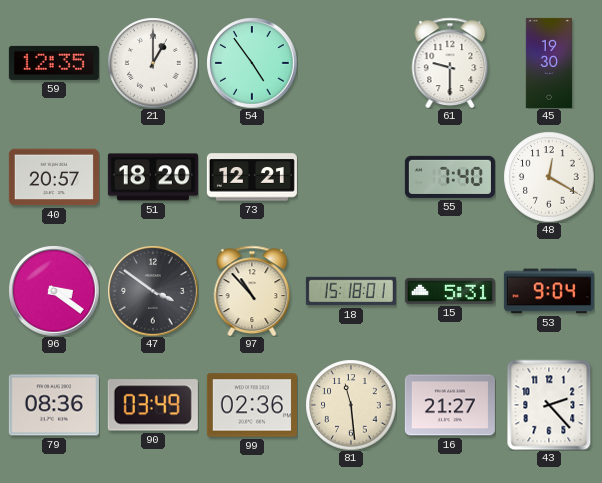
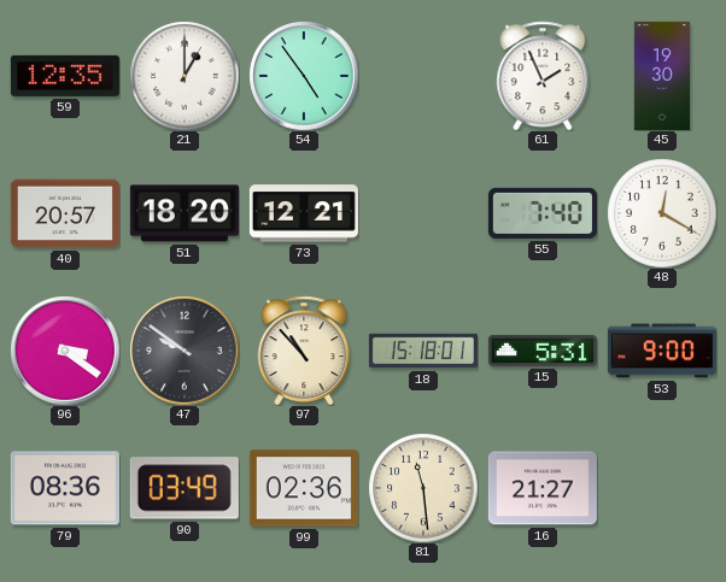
61: 9:30 -> 1:56
47: 3:51 -> 9:51
53: 9:04 -> 9:00
43: 2:23 -> none
